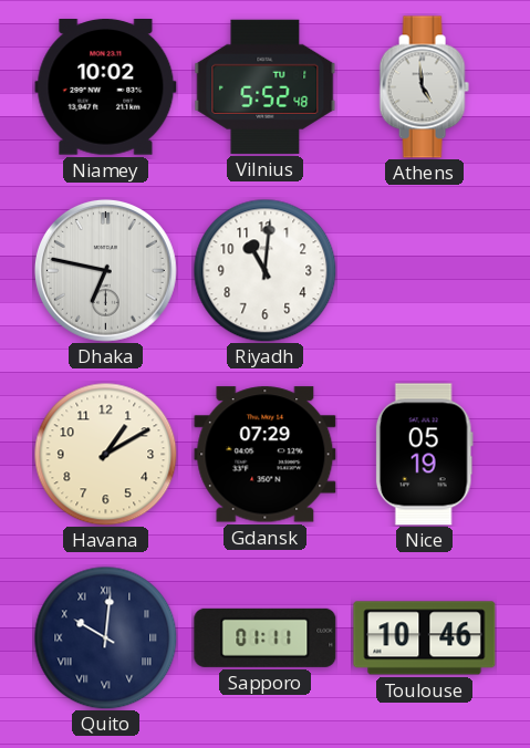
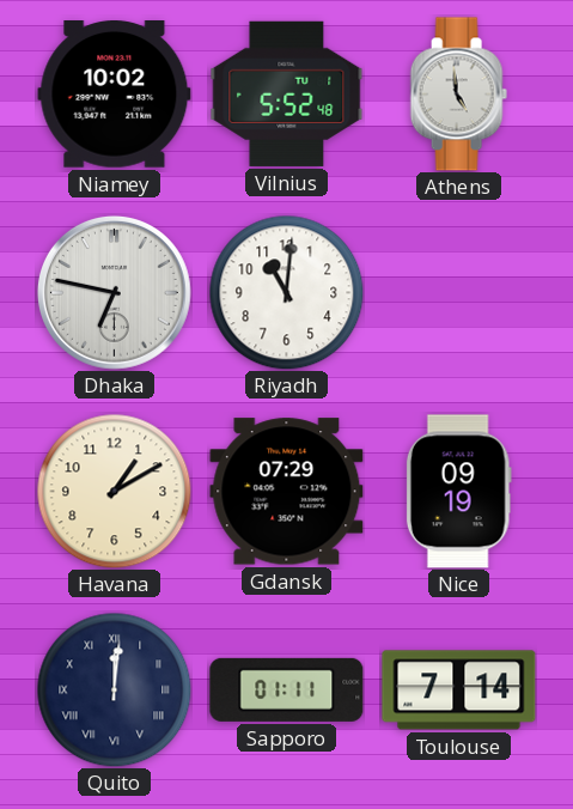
Nice: 05:19 -> 09:19
Quito: 10:01 -> 12:01
Toulouse: 10:46 -> 7:14
